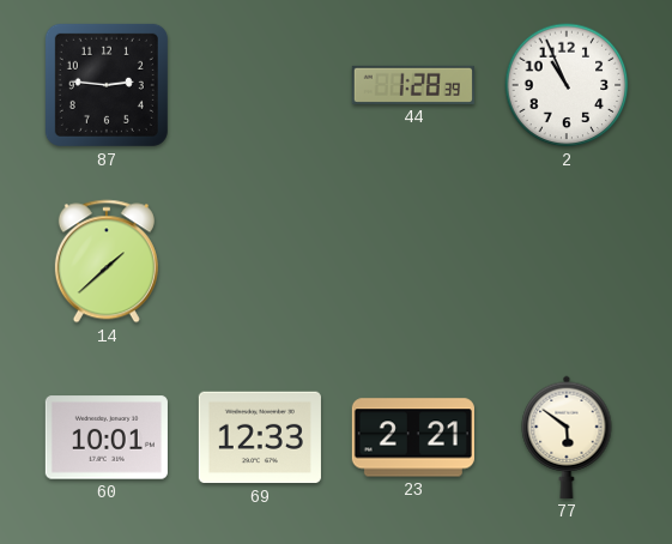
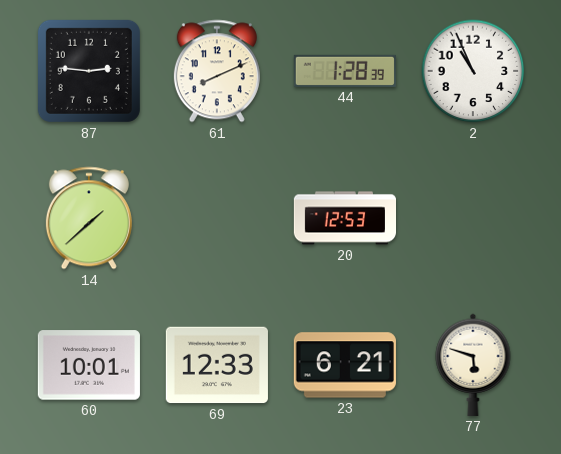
61: none -> 8:11
20: none -> 12:53
23: 2:21 -> 6:21
77: 5:51 -> 5:48
